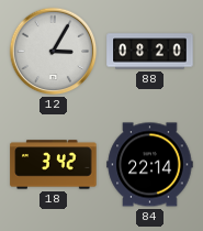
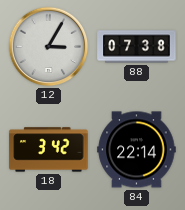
88: 08:20 -> 07:38
